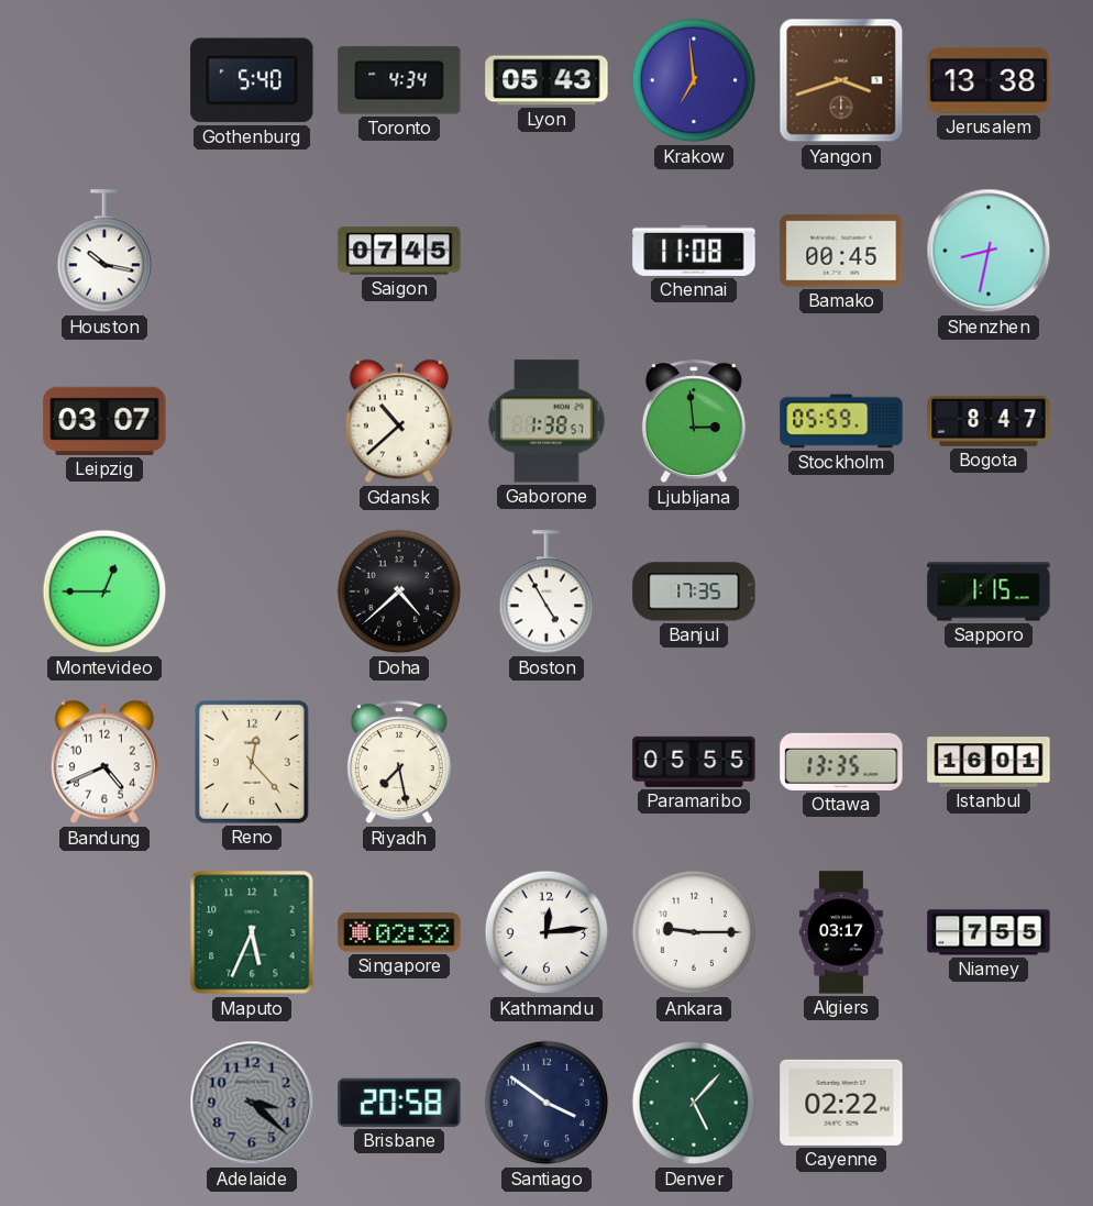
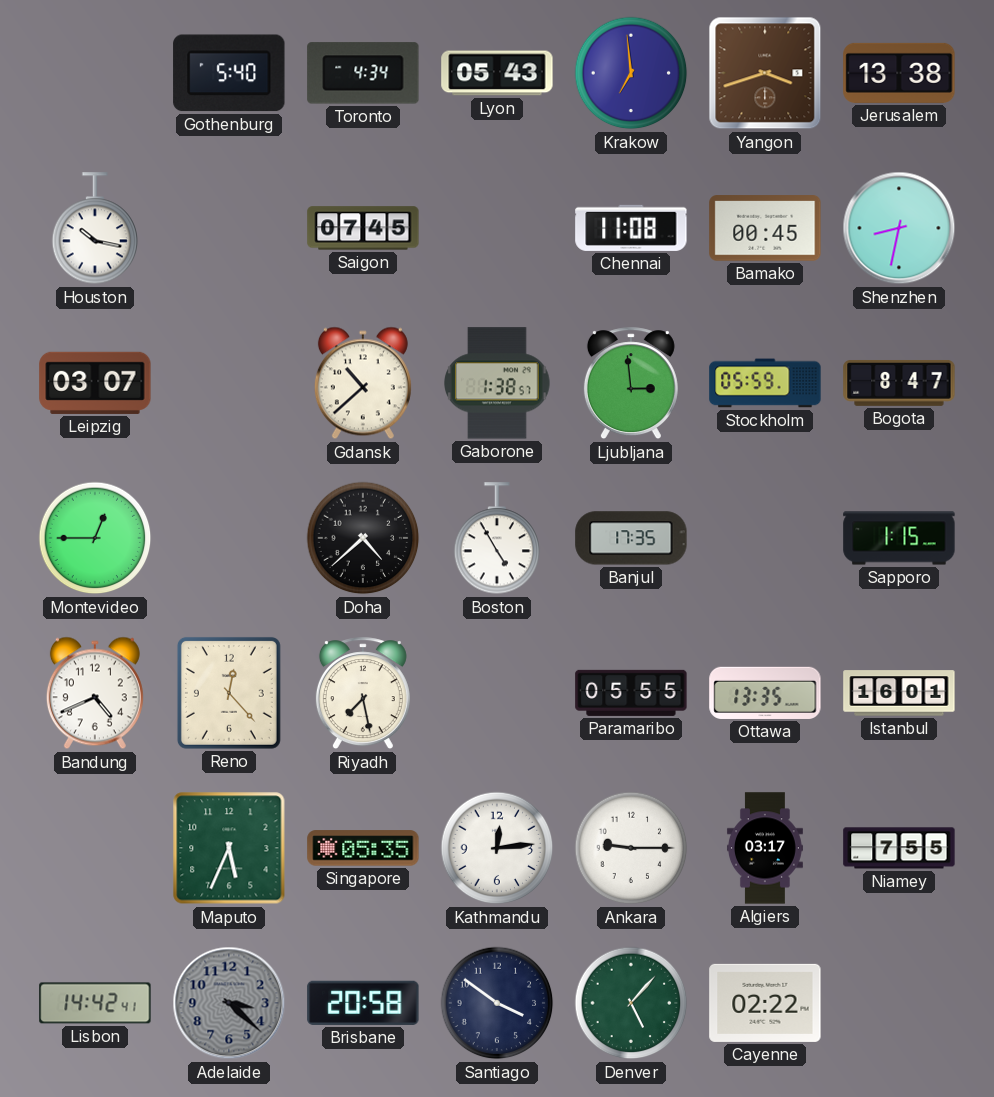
Singapore: 02:32 -> 05:35
Lisbon: none -> 14:42
